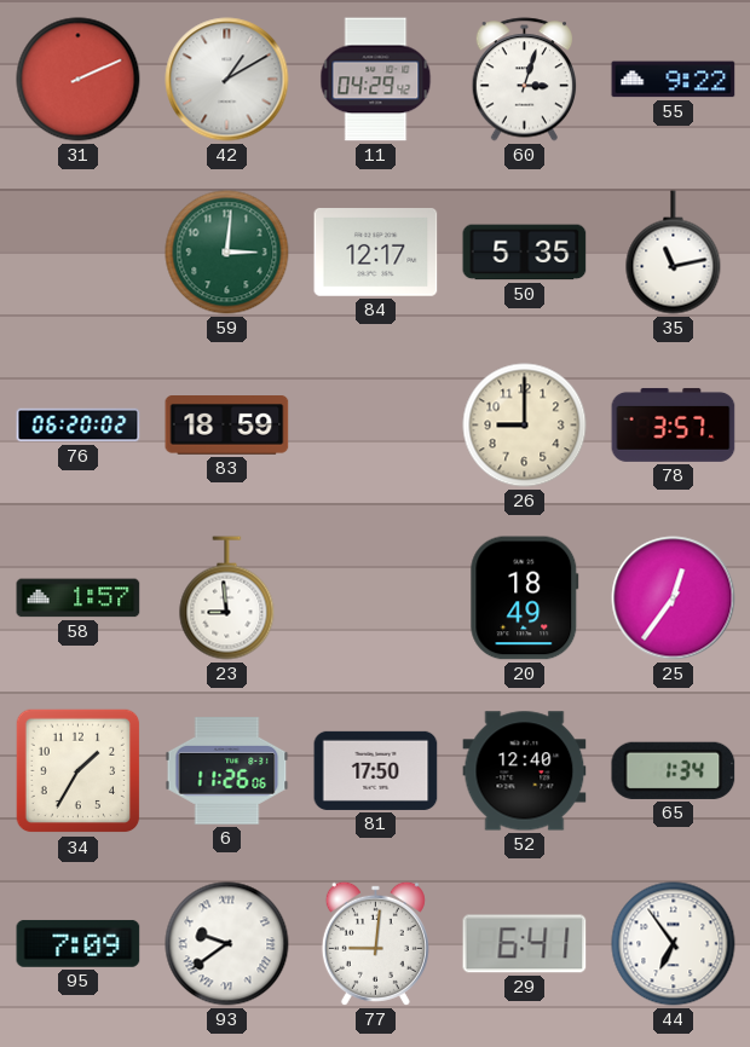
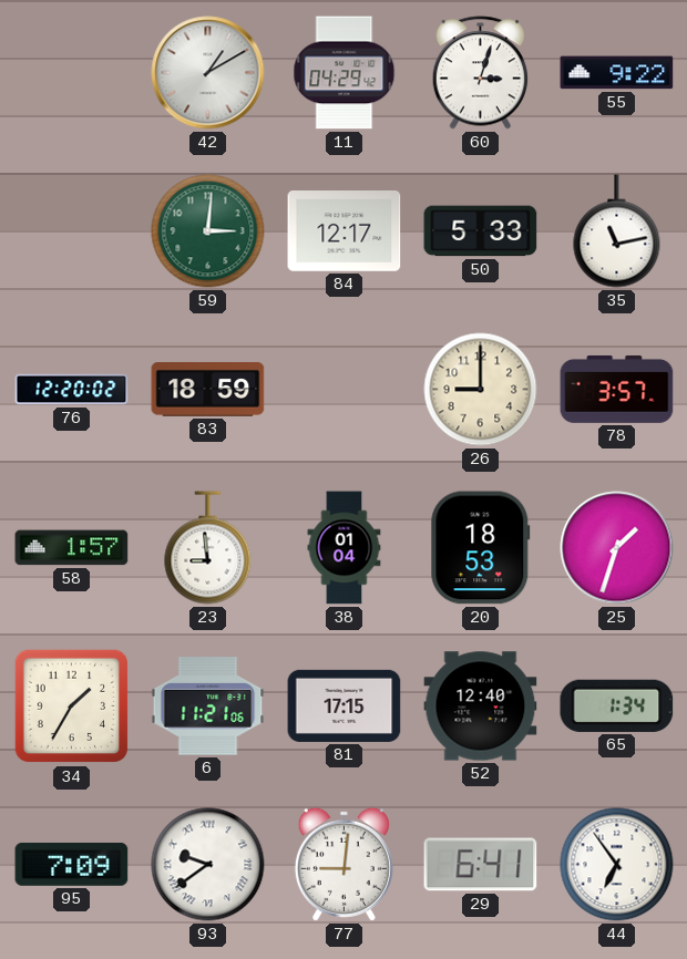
31: 2:11 -> none
50: 5:35 -> 5:33
76: 06:20 -> 12:20
38: none -> 01:04
20: 18:49 -> 18:53
25: 12:36 -> 1:33
6: 11:26 -> 11:21
81: 17:50 -> 17:15
